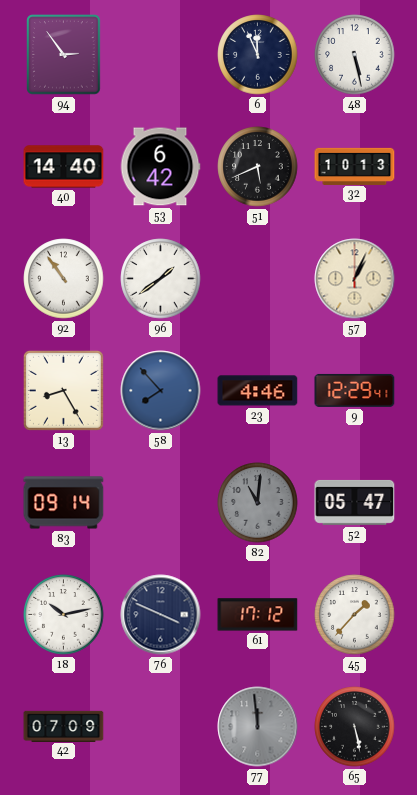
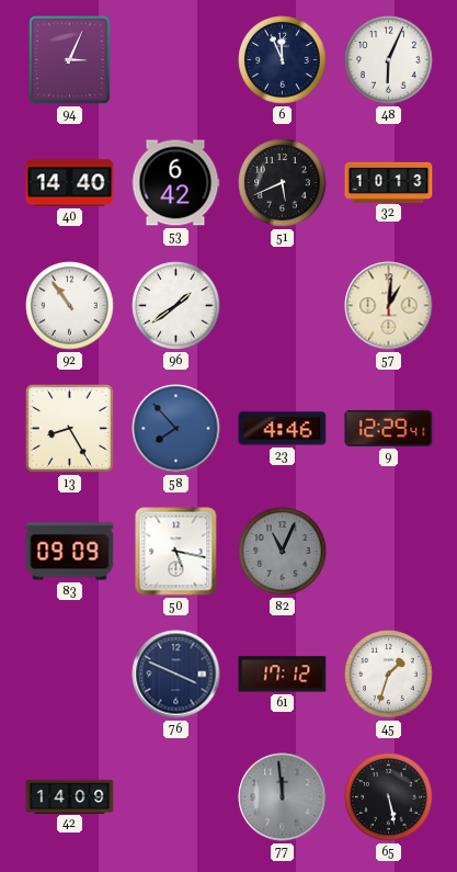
94: 2:54 -> 3:04
48: 5:28 -> 6:04
57: 1:04 -> 1:01
83: 09:14 -> 09:09
50: none -> 5:17
82: 11:01 -> 11:04
52: 05:47 -> none
18: 10:13 -> none
45: 1:37 -> 1:33
42: 07:09 -> 14:09
